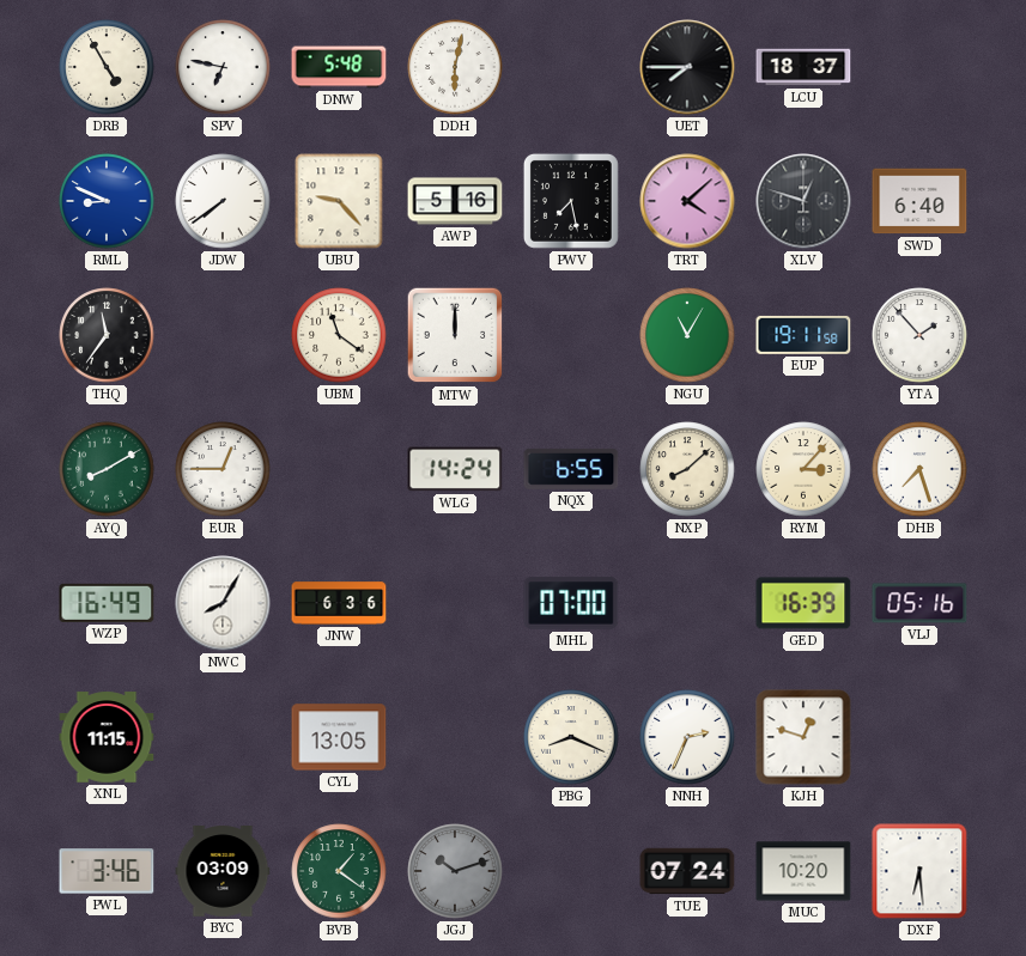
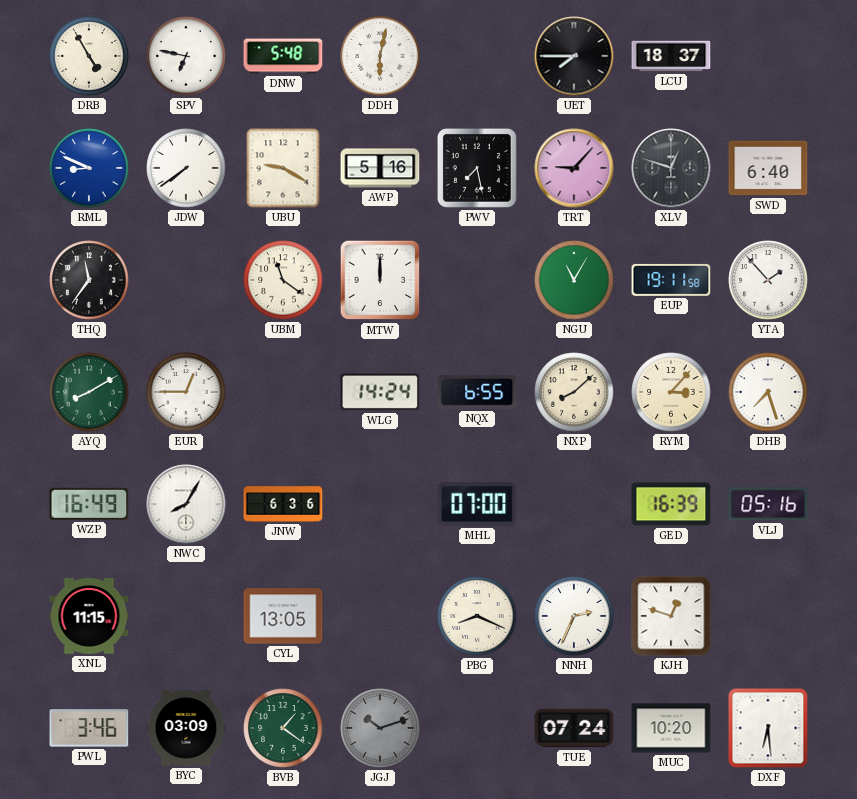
UBU: 9:23 -> 9:20
TRT: 4:08 -> 9:07
